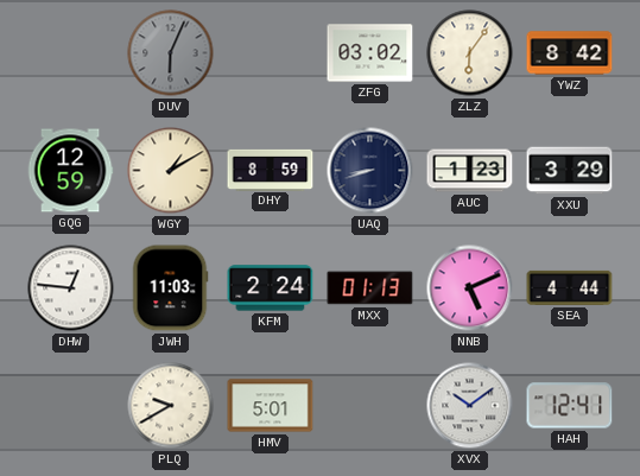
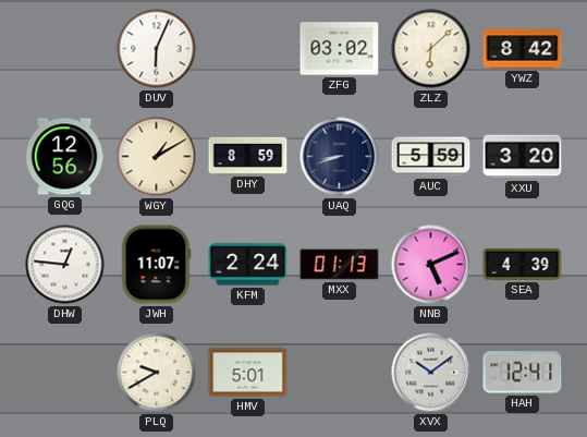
DUV dial: grey -> white
ZLZ: 6:06 -> 6:08
GQG: 12:59 -> 12:56
AUC: 1:23 -> 5:59
XXU: 3:29 -> 3:20
JWH: 11:03 -> 11:07
SEA: 4:44 -> 4:39
